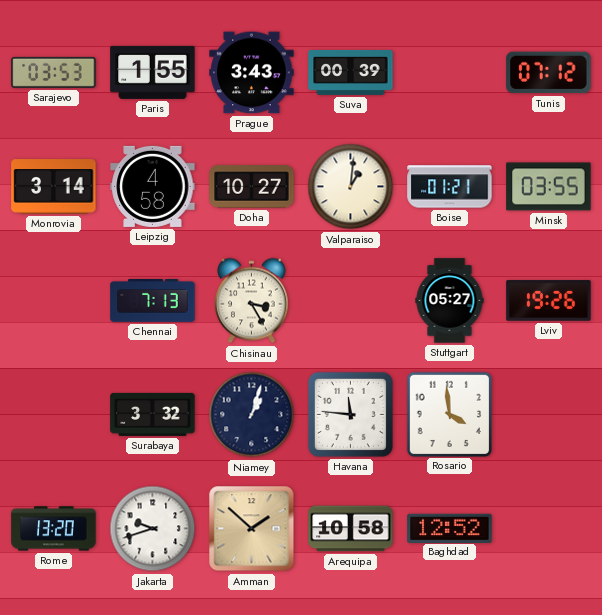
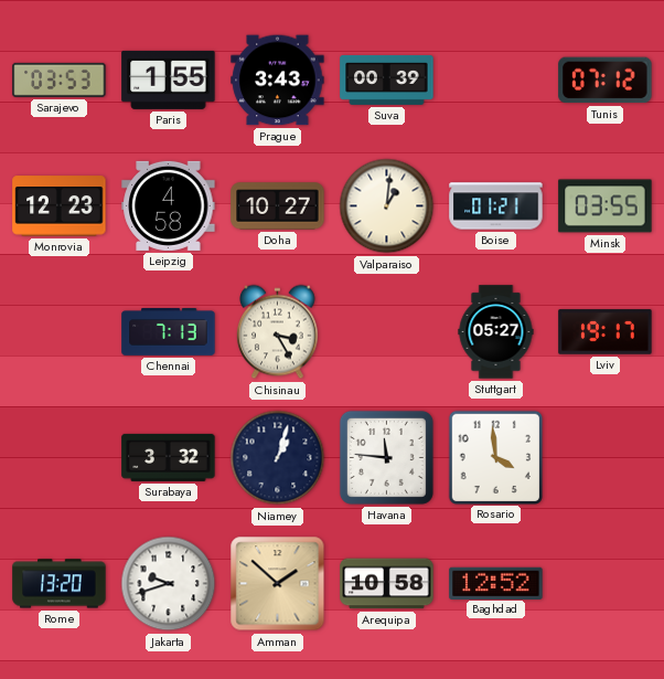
Monrovia: 3:14 -> 12:23
Lviv: 19:26 -> 19:17
